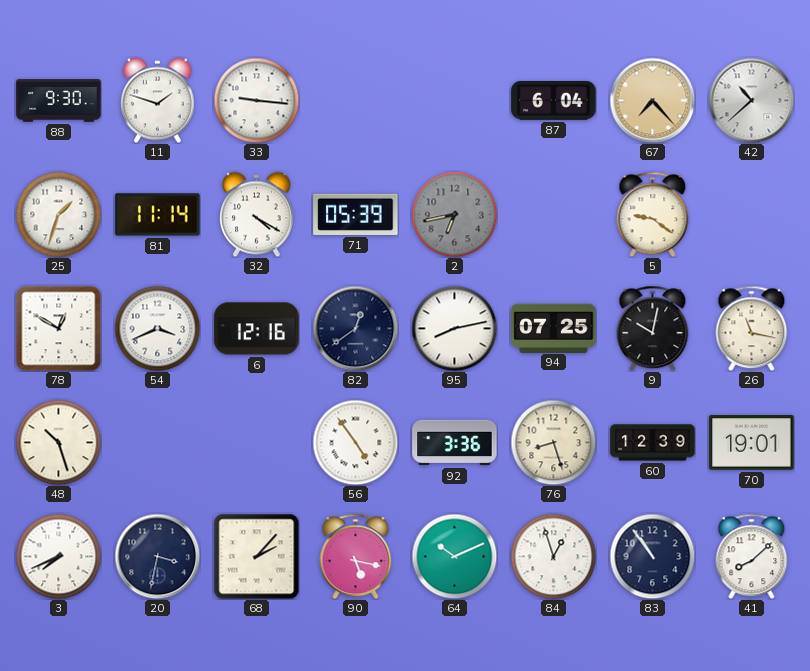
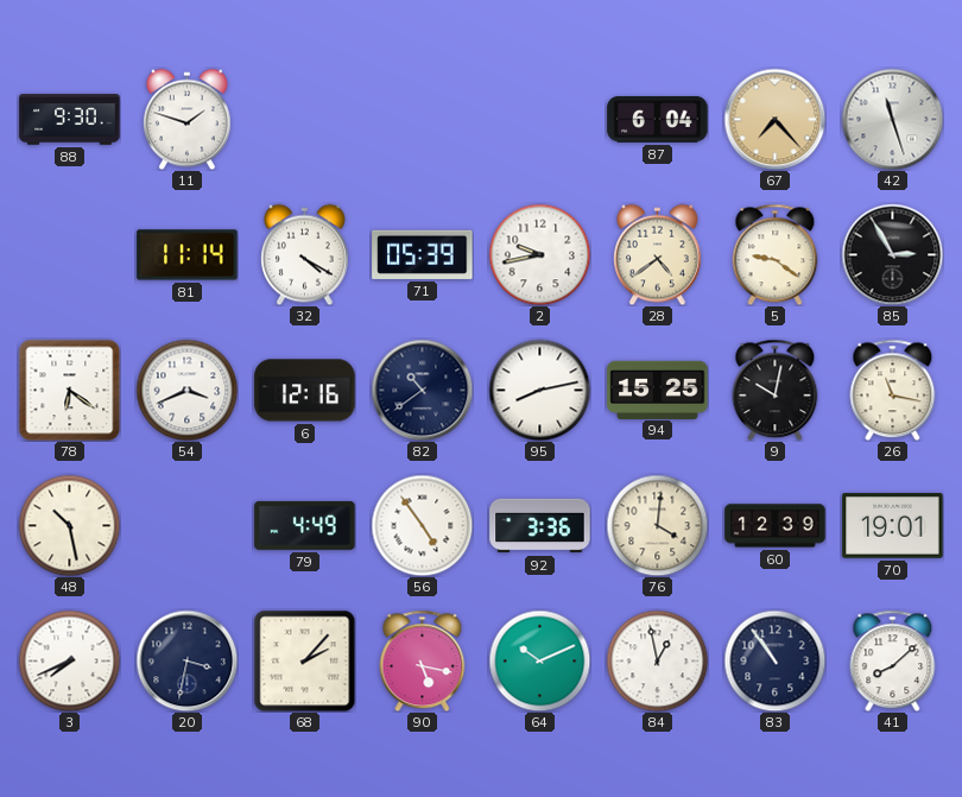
33: 9:16 -> none
42: 10:38 -> 11:27
25: 1:33 -> none
2: 6:43 -> 9:43
2 dial: grey -> white
28: none -> 4:39
85: none -> 2:55
78: 12:50 -> 6:21
82: 12:39 -> 10:39
94: 07:25 -> 15:25
48: 10:27 -> 10:28
79: none -> 4:49
76: 8:27 -> 4:01
84: 12:57 -> 12:58
